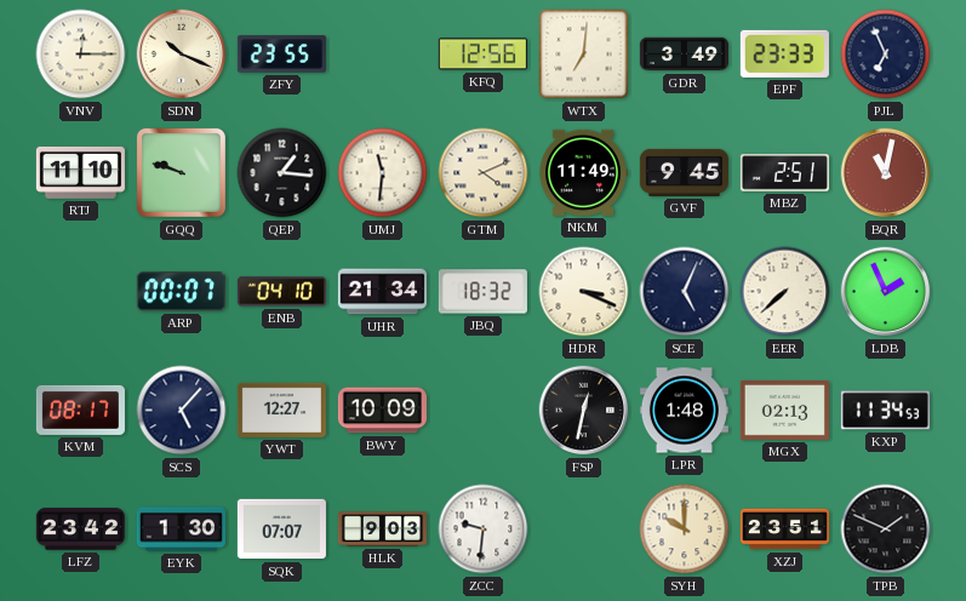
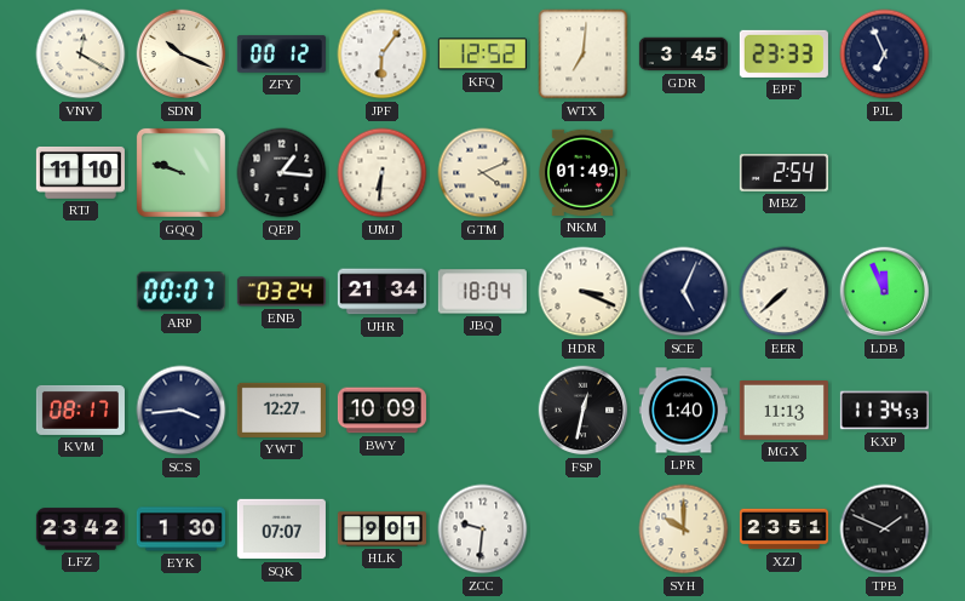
VNV: 12:15 -> 12:20
ZFY: 23:55 -> 00:12
JPF: none -> 6:06
KFQ: 12:56 -> 12:52
GDR: 3:49 -> 3:45
UMJ: 11:31 -> 6:31
NKM: 11:49 -> 01:49
GVF: 9:45 -> none
MBZ: 2:51 -> 2:54
BQR: 11:02 -> none
ENB: 04:10 -> 03:24
JBQ: 18:32 -> 18:04
LDB: 1:56 -> 11:56
SCS: 5:07 -> 3:44
LPR: 1:48 -> 1:40
MGX: 02:13 -> 11:13
HLK: 9:03 -> 9:01
